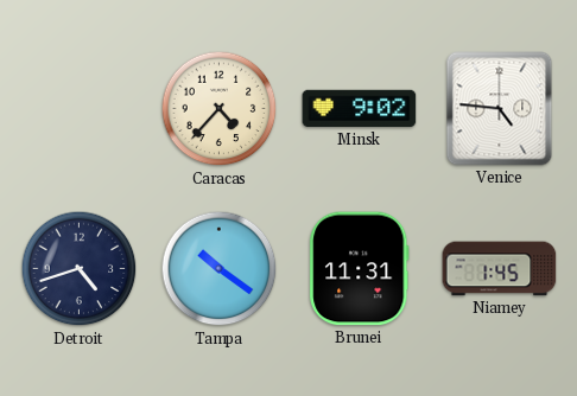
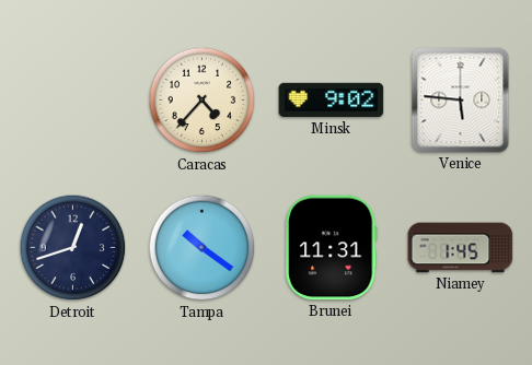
Venice: 4:46 -> 5:46
Detroit: 4:42 -> 12:42
